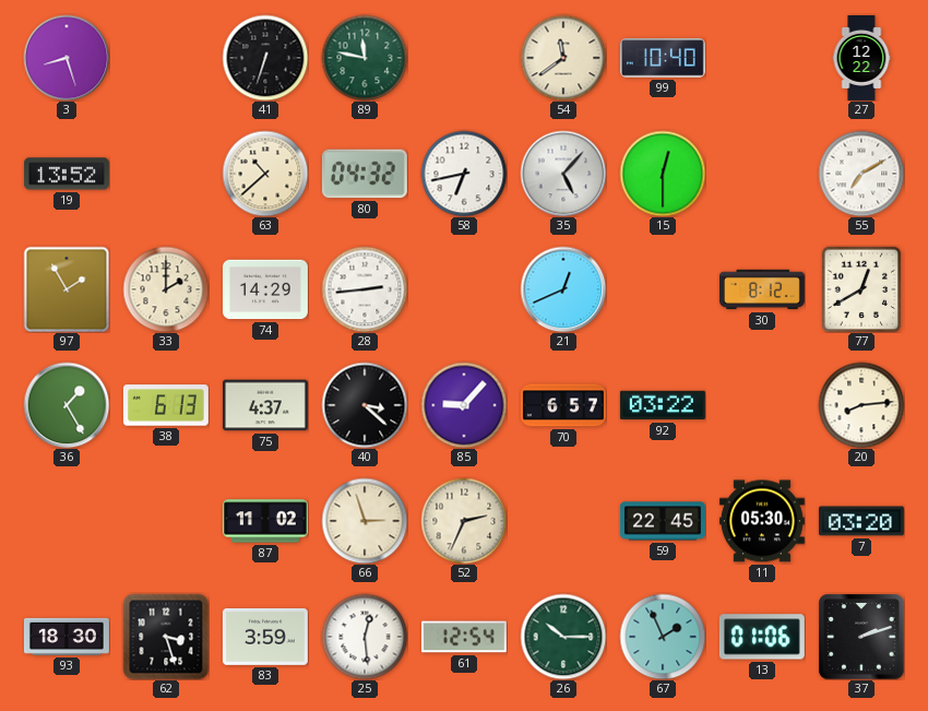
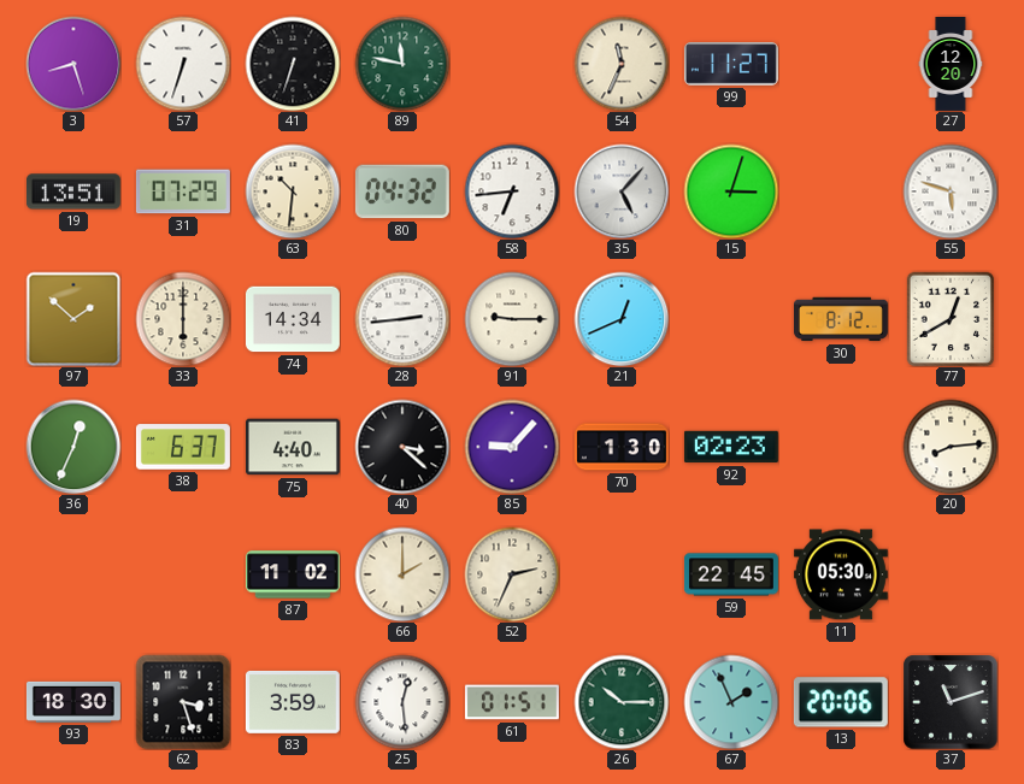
57: none -> 6:33
54: 11:39 -> 11:34
99: 10:40 -> 11:27
27: 12:22 -> 12:20
19: 13:52 -> 13:51
31: none -> 07:29
63: 10:38 -> 10:31
58: 6:43 -> 6:44
15: 12:30 -> 3:03
55: 7:10 -> 5:48
97: 1:55 -> 1:52
33: 2:00 -> 6:00
74: 14:29 -> 14:34
91: none -> 9:15
36: 1:25 -> 12:34
38: 6:13 -> 6:37
75: 4:37 -> 4:40
70: 6:57 -> 1:30
92: 03:22 -> 02:23
66: 2:57 -> 2:00
7: 03:20 -> none
61: 12:54 -> 01:51
13: 01:06 -> 20:06
37: 2:12 -> 11:12
